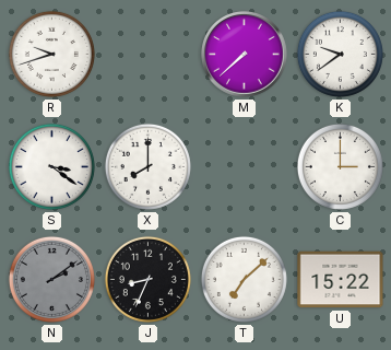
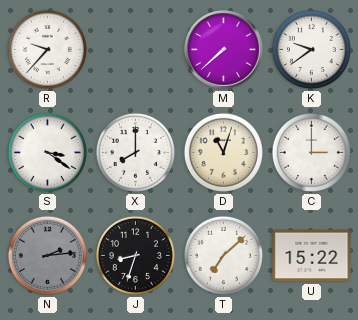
R: 9:42 -> 9:37
D: none -> 11:03
N: 2:09 -> 2:14
J: 8:34 -> 8:33
